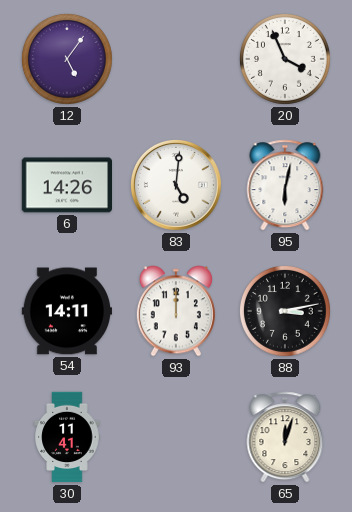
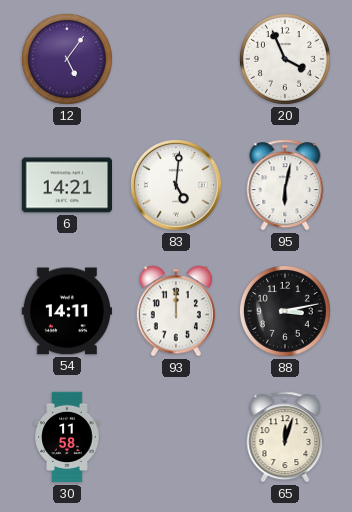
6: 14:26 -> 14:21
30: 11:41 -> 11:58
